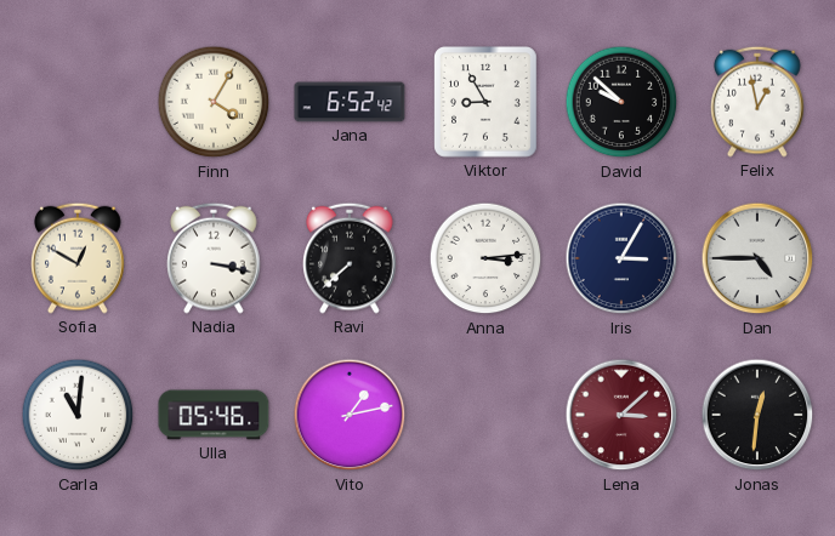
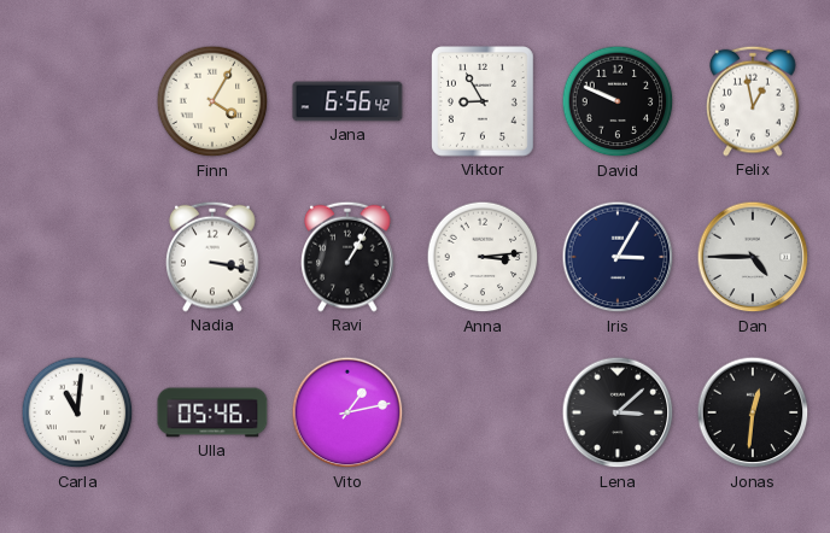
Jana: 6:52 -> 6:56
David: 9:52 -> 9:49
Sofia: 12:50 -> none
Ravi: 7:38 -> 1:05
Lena dial: burgundy -> black
